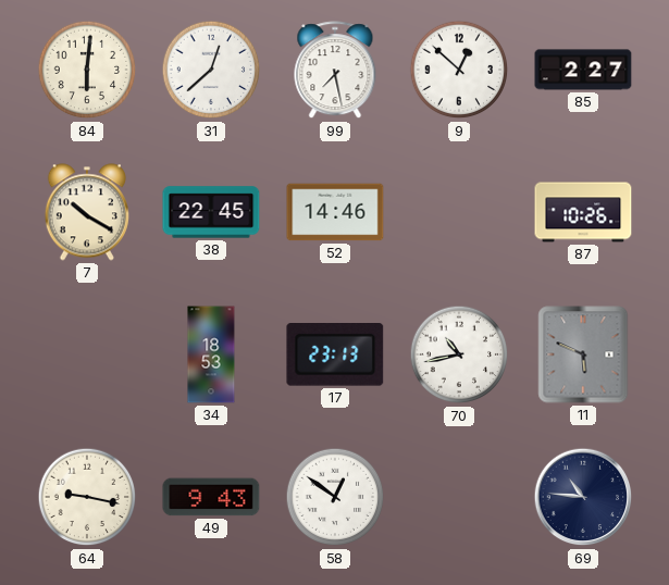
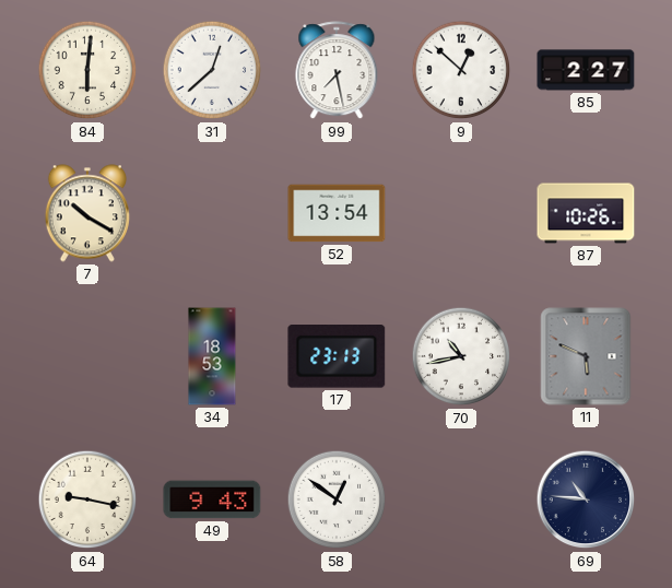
38: 22:45 -> none
52: 14:46 -> 13:54
